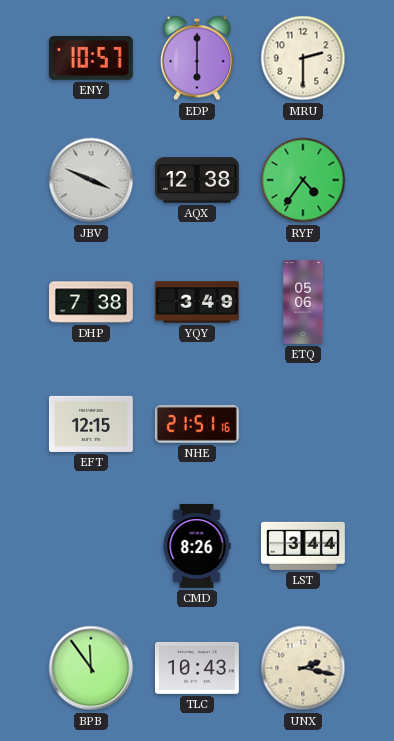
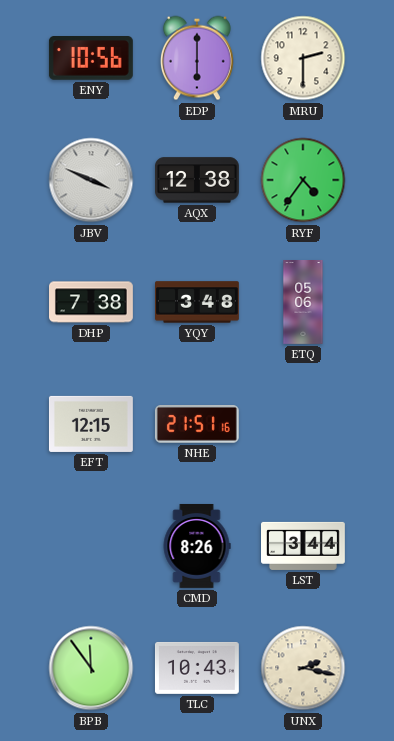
ENY: 10:57 -> 10:56
YQY: 3:49 -> 3:48
